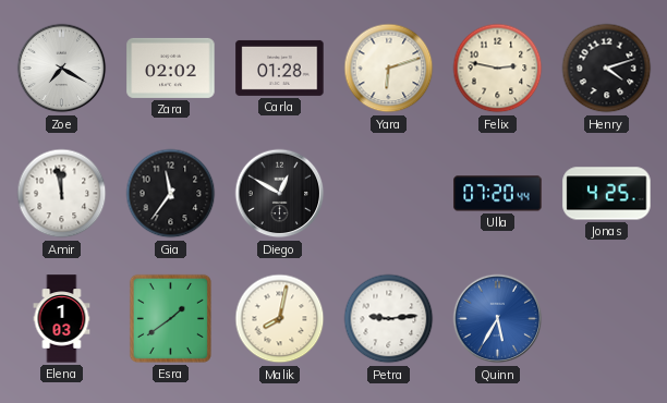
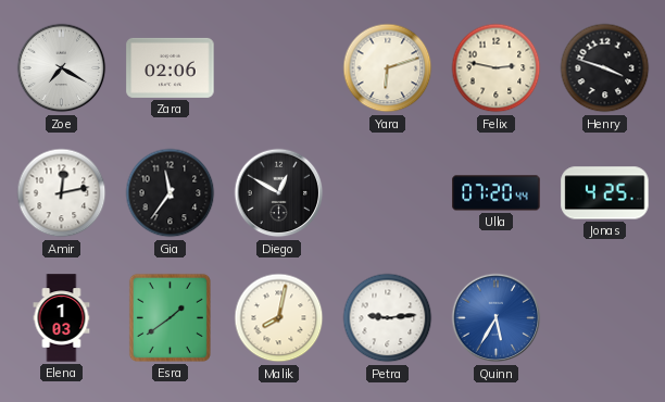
Zara: 02:02 -> 02:06
Carla: 01:28 -> none
Henry: 4:12 -> 3:48
Amir: 11:58 -> 12:13
